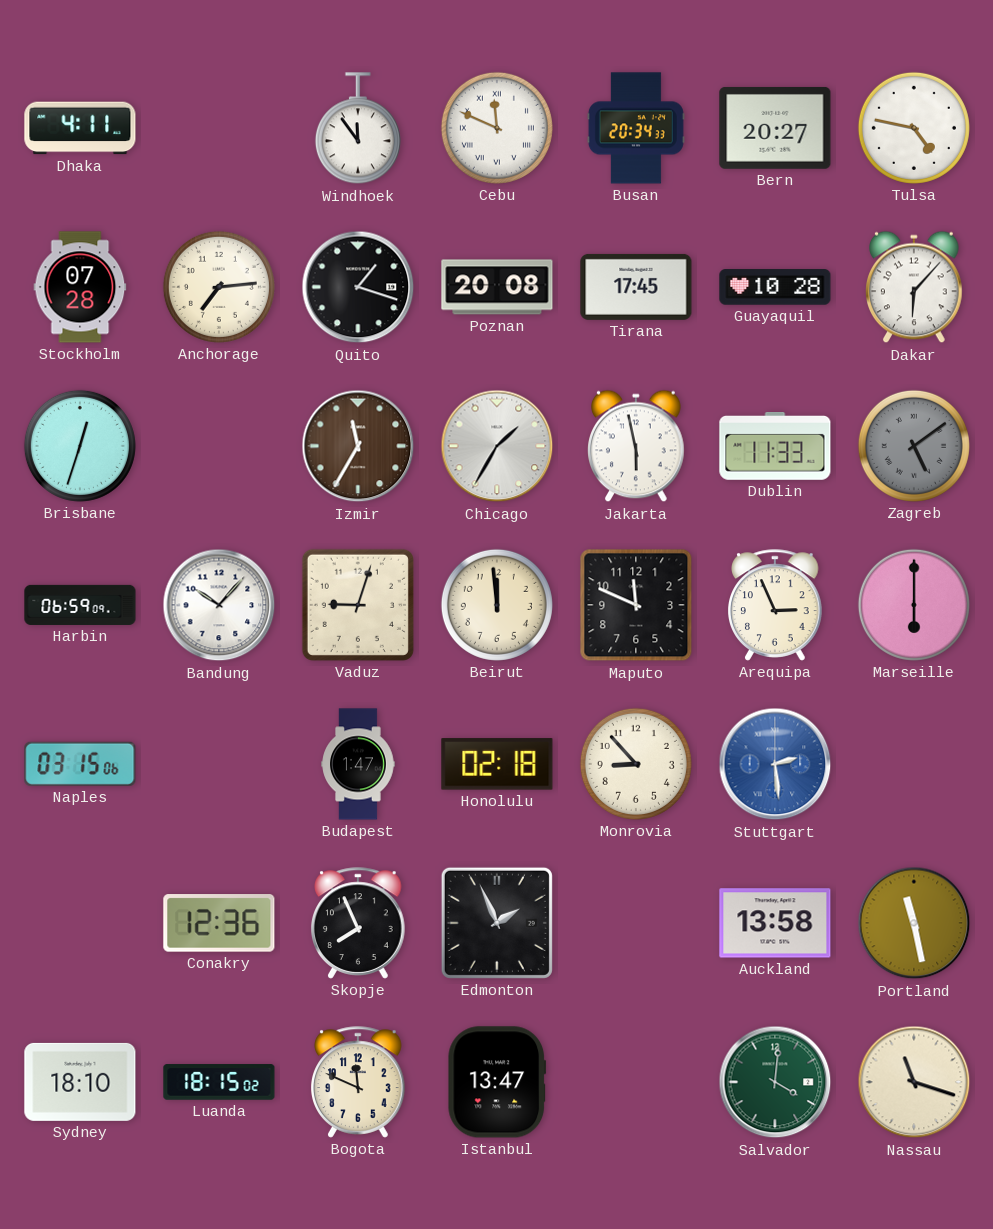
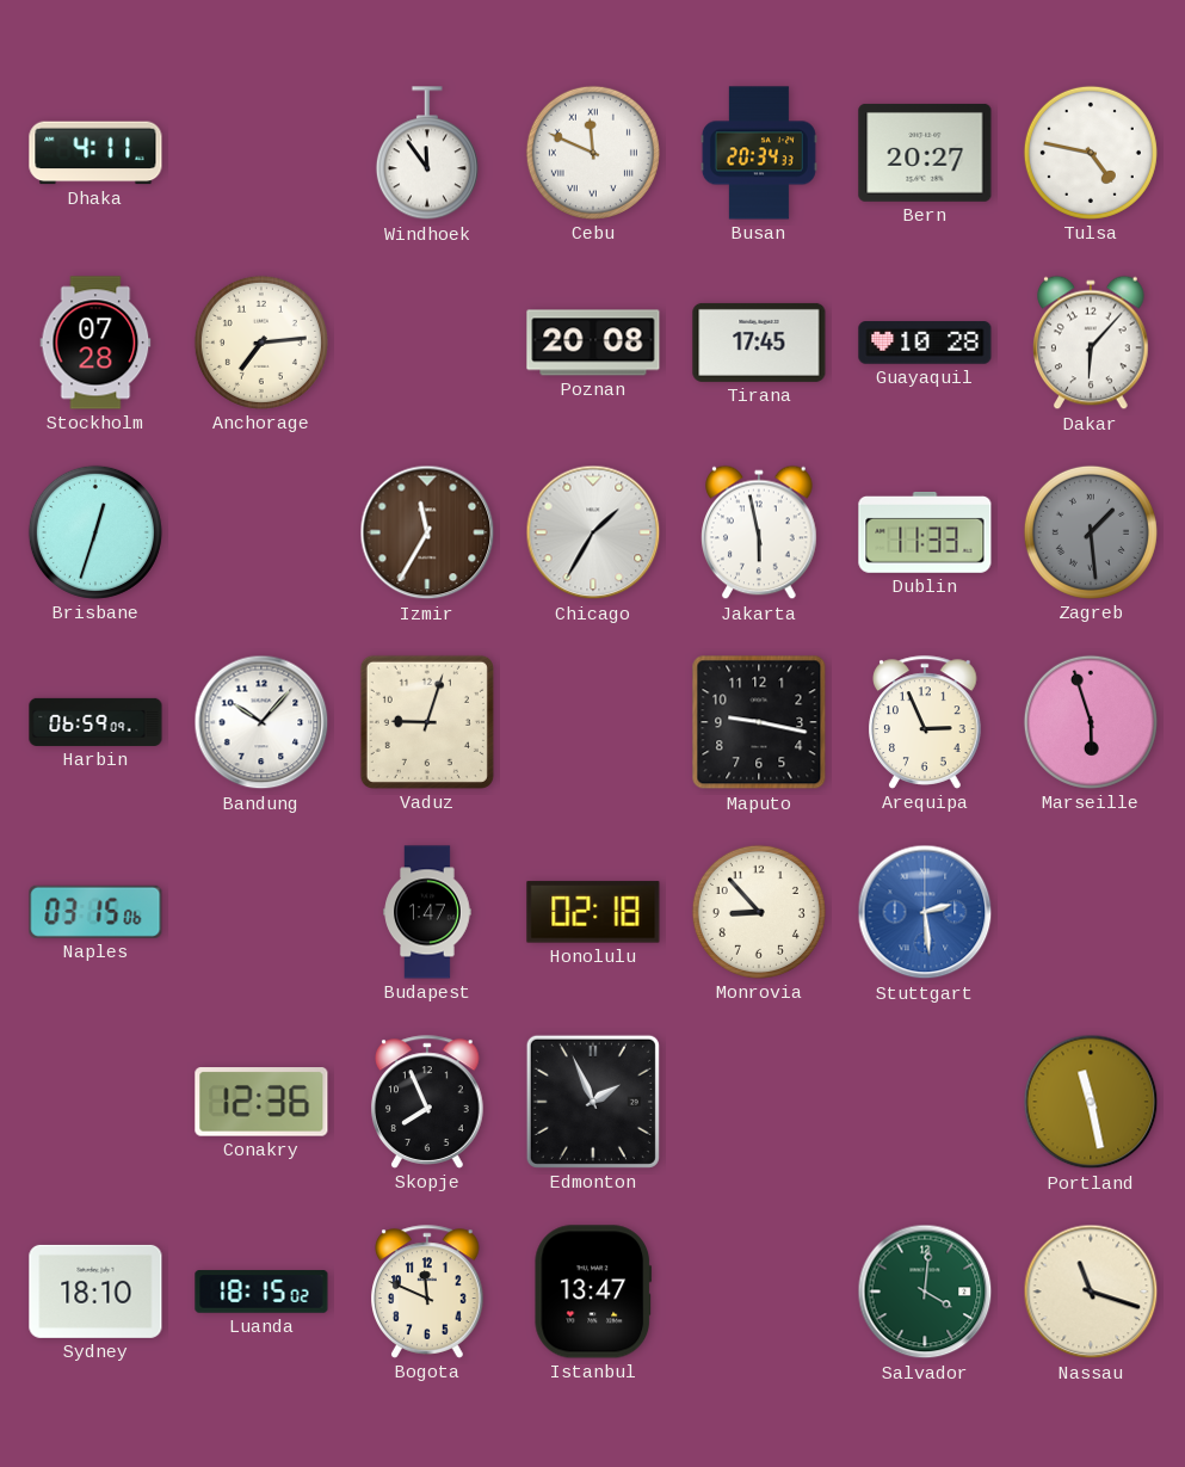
Quito: 1:18 -> none
Zagreb: 5:09 -> 1:29
Beirut: 11:59 -> none
Maputo: 11:49 -> 9:17
Marseille: 6:00 -> 5:57
Auckland: 13:58 -> none
